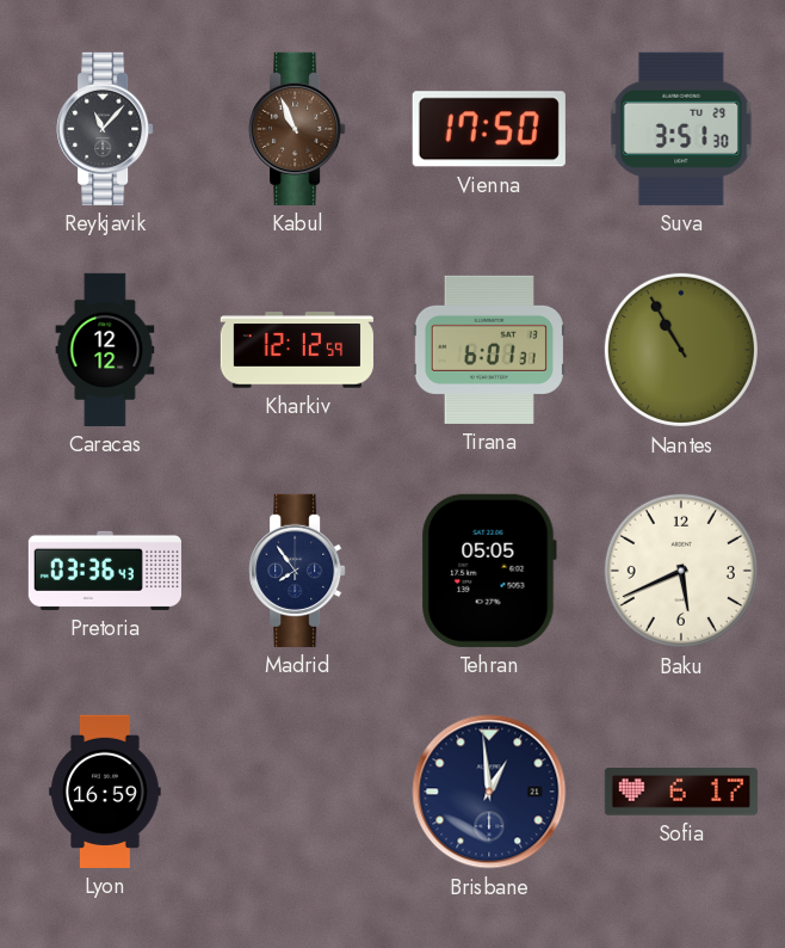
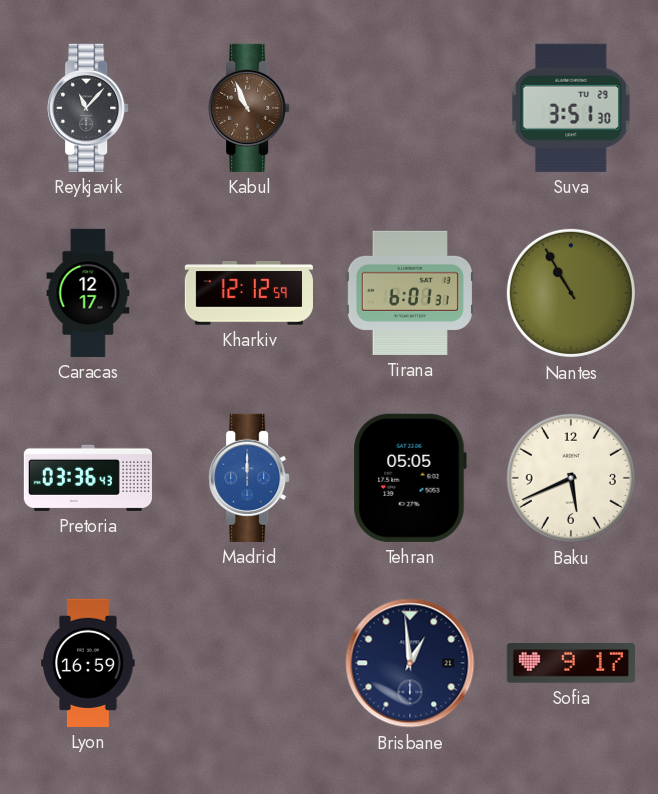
Vienna: 17:50 -> none
Caracas: 12:12 -> 12:17
Madrid: 7:54 -> 12:00
Madrid dial: navy -> blue
Sofia: 6:17 -> 9:17
